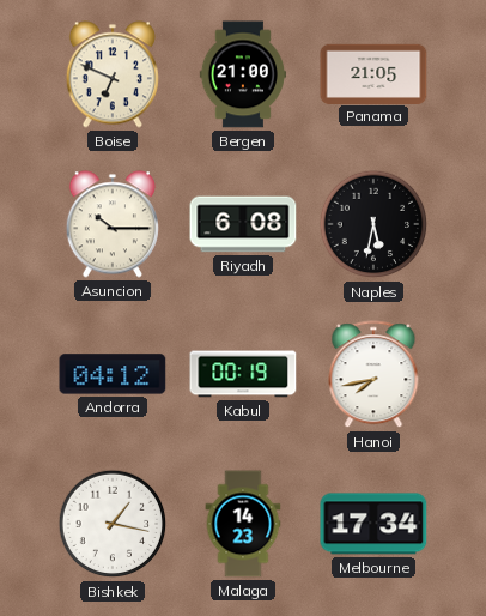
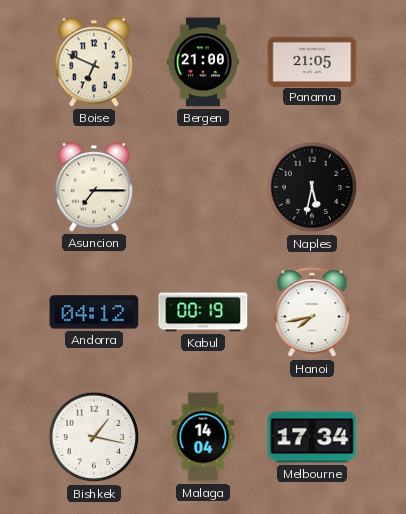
Asuncion: 10:15 -> 7:15
Riyadh: 6:08 -> none
Malaga: 14:23 -> 14:04
